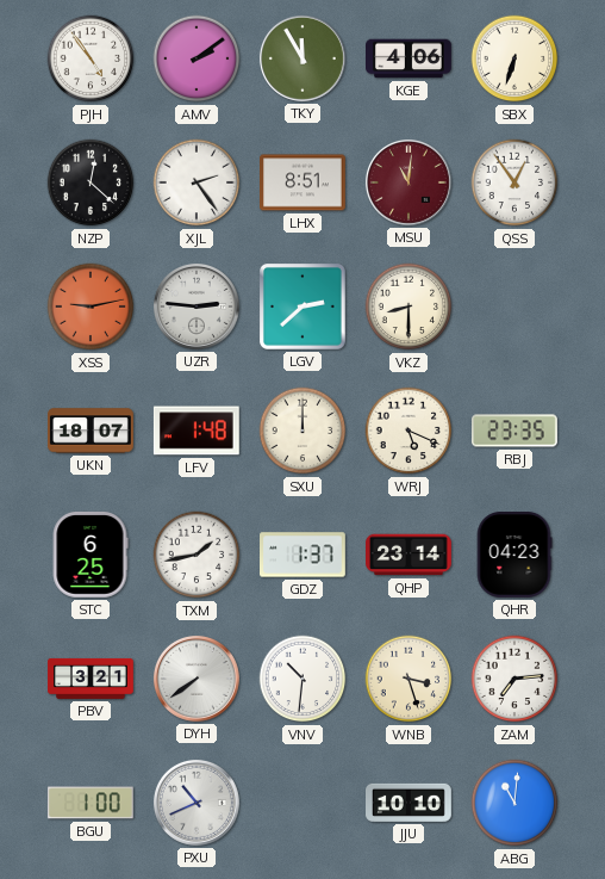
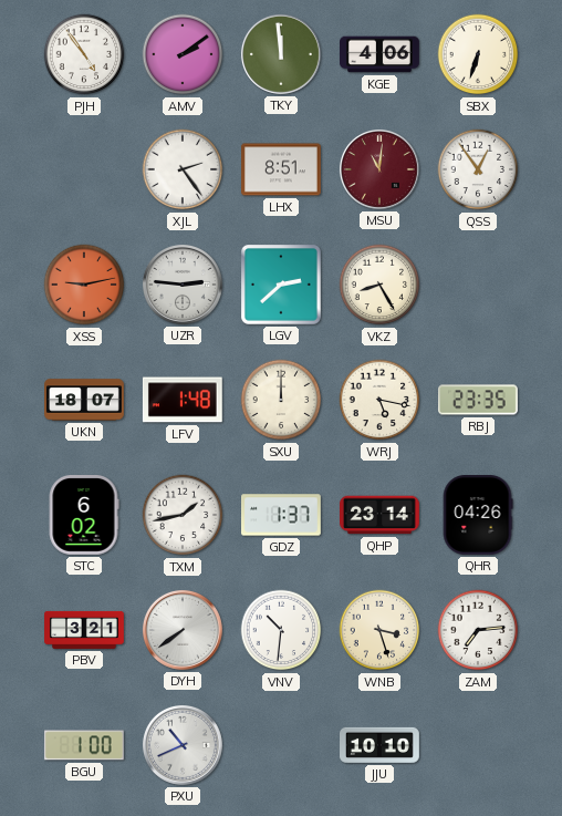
TKY: 11:55 -> 11:59
NZP: 12:22 -> none
VKZ: 8:30 -> 8:25
WRJ: 5:19 -> 5:17
STC: 6:25 -> 6:02
QHR: 04:23 -> 04:26
ABG: 11:01 -> none
